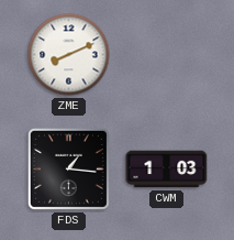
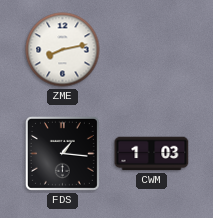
ZME: 8:11 -> 8:13
